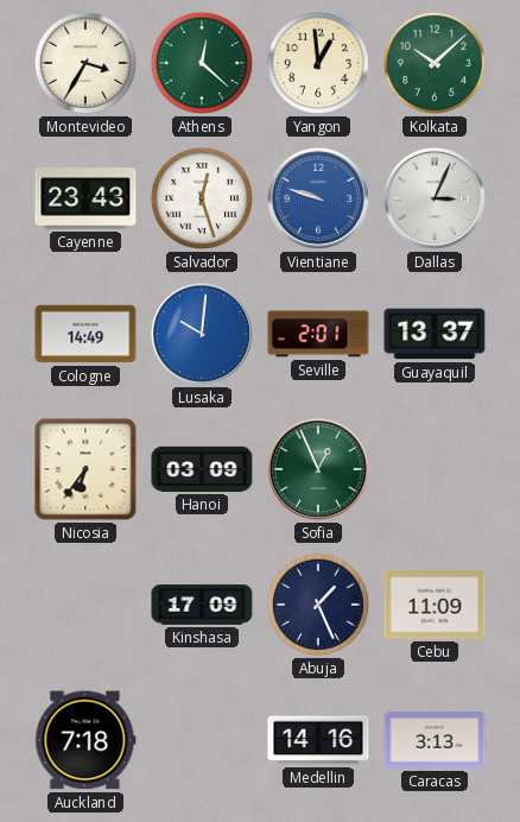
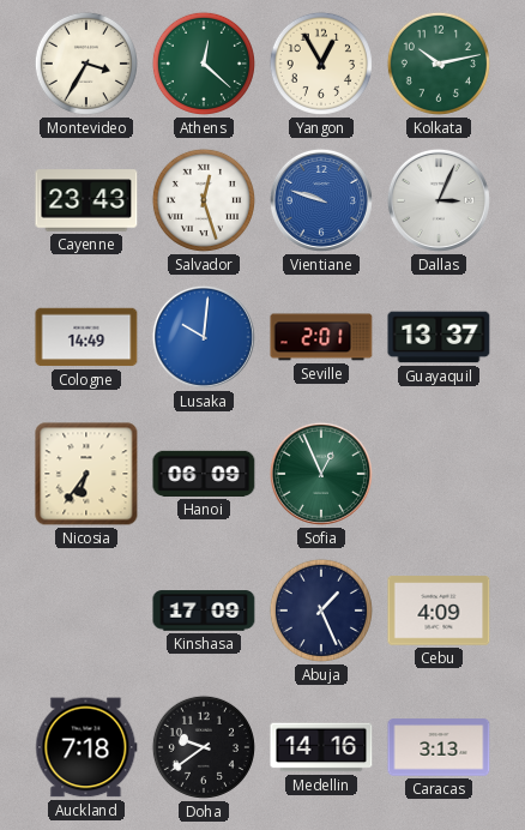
Yangon: 12:59 -> 12:55
Kolkata: 10:08 -> 10:13
Hanoi: 03:09 -> 06:09
Cebu: 11:09 -> 4:09
Doha: none -> 9:39
